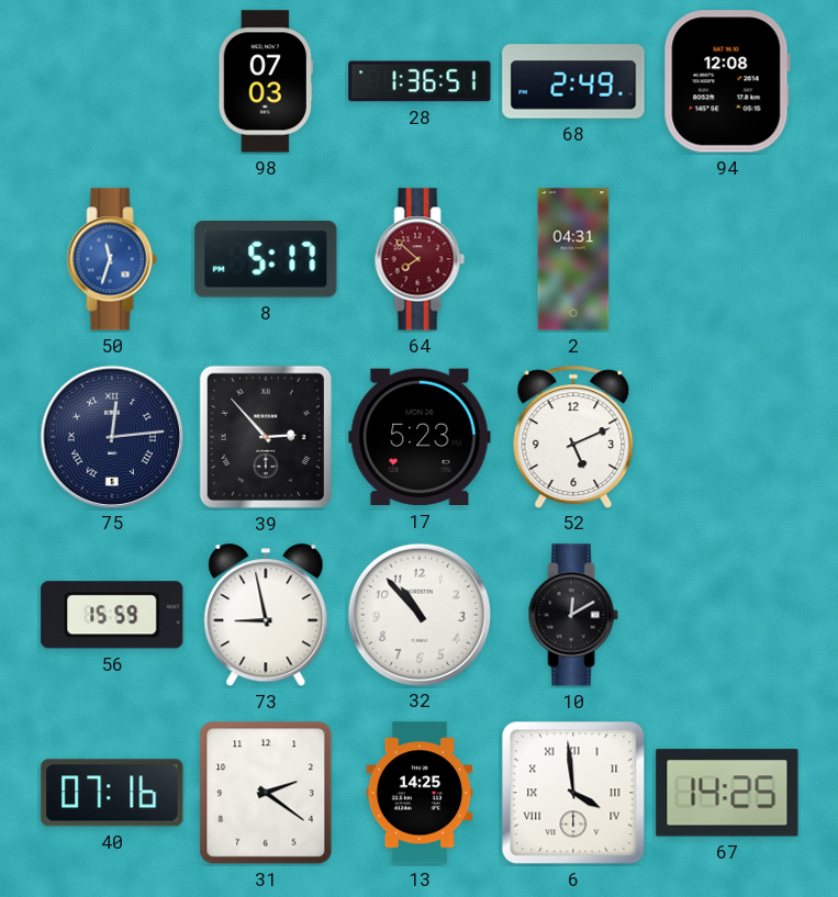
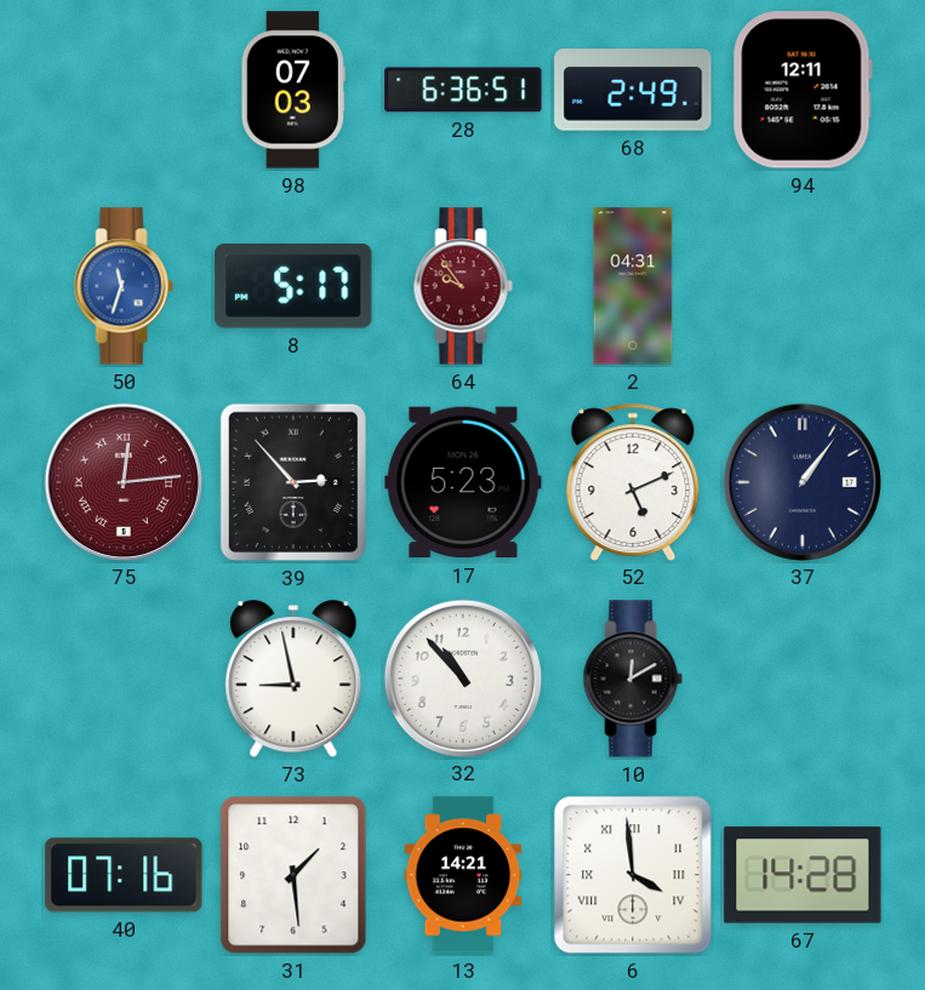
28: 1:36 -> 6:36
94: 12:08 -> 12:11
64: 7:52 -> 9:54
75 dial: navy -> burgundy
37: none -> 1:06
56: 15:59 -> none
31: 2:21 -> 1:29
13: 14:25 -> 14:21
67: 14:25 -> 14:28
